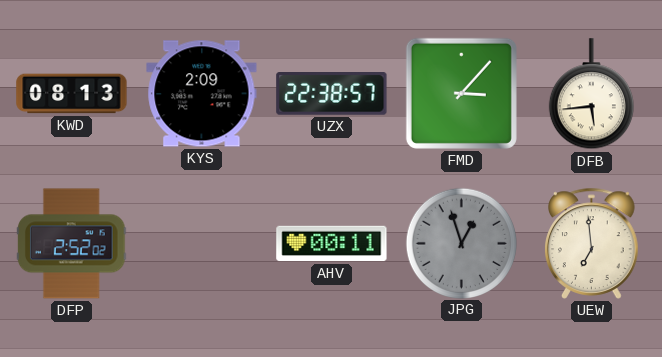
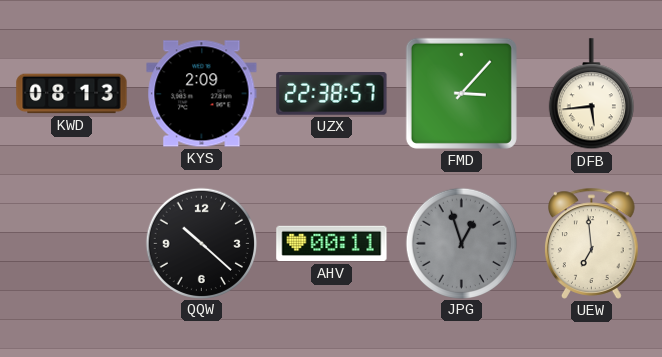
DFP: 2:52 -> none
QQW: none -> 10:22
